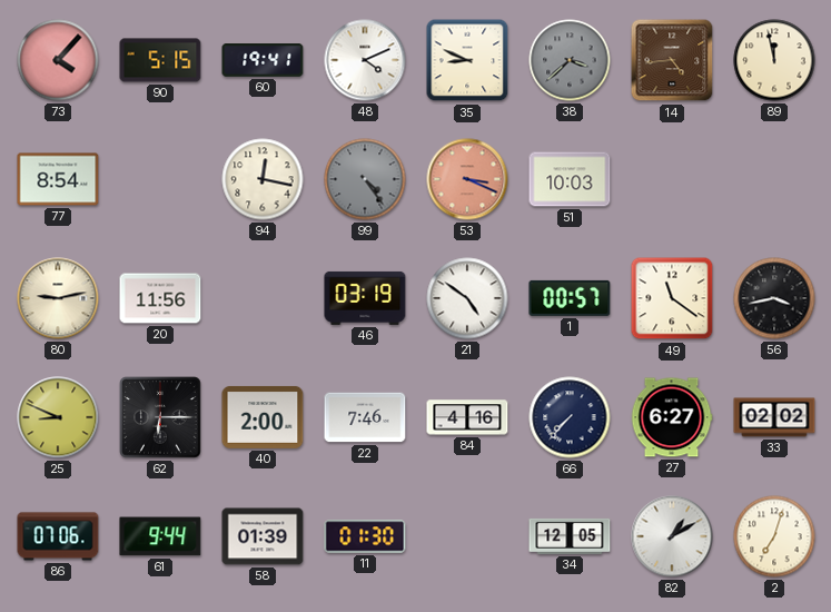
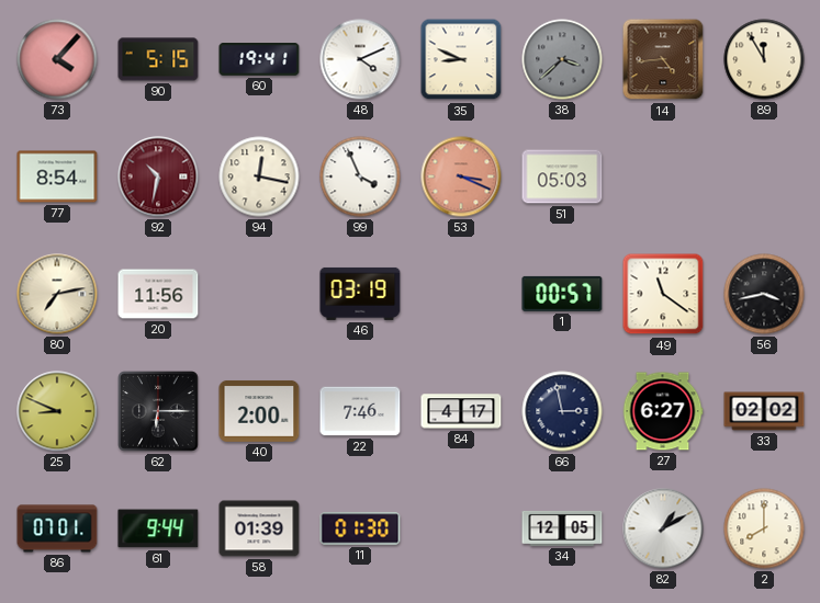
89: 11:58 -> 11:55
92: none -> 10:32
99: 4:24 -> 3:56
99 dial: grey -> white
51: 10:03 -> 05:03
80: 9:13 -> 7:13
21: 4:51 -> none
84: 4:16 -> 4:17
66: 7:37 -> 2:58
86: 07:06 -> 07:01
2: 7:03 -> 8:00
